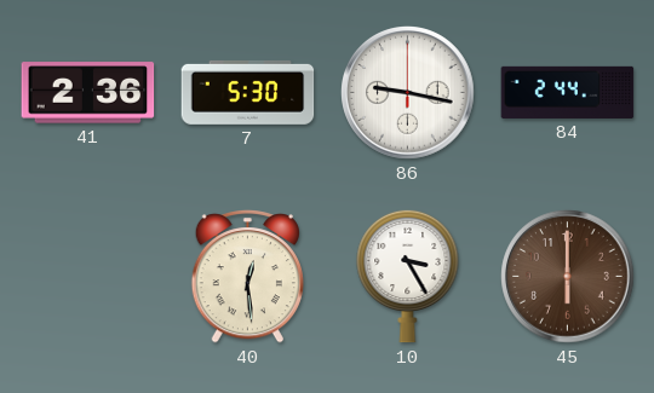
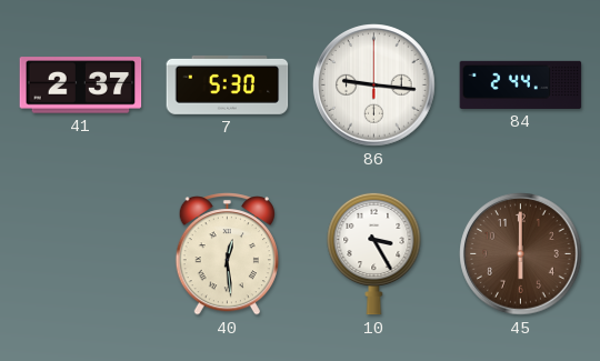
41: 2:36 -> 2:37
86: 9:17 -> 9:16
